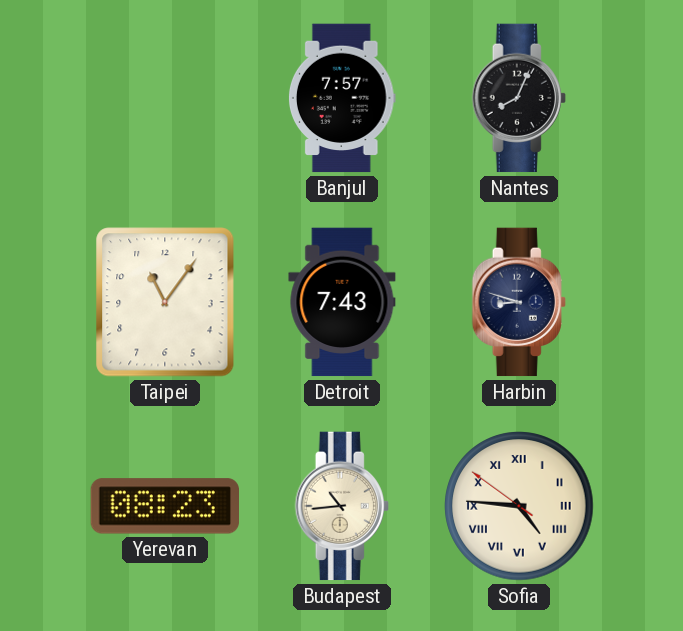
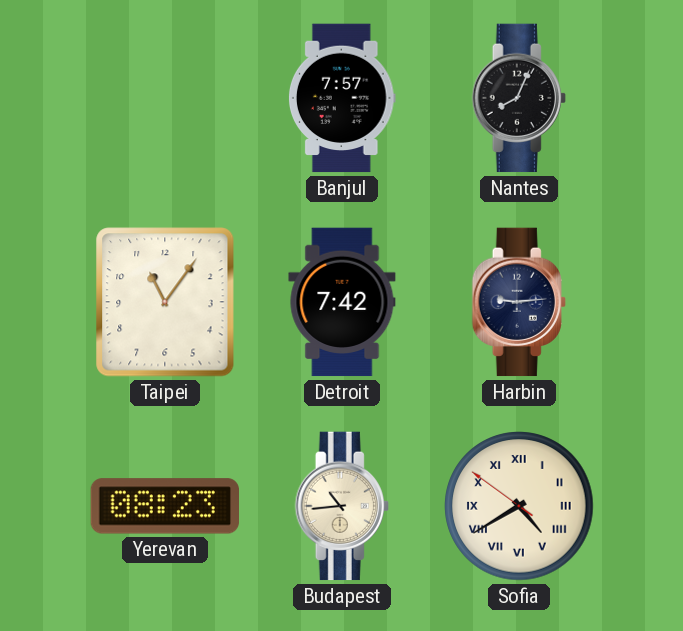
Detroit: 7:43 -> 7:42
Harbin: 8:48 -> 9:14
Sofia: 4:45 -> 4:39
